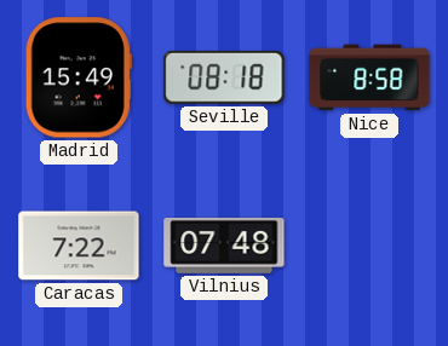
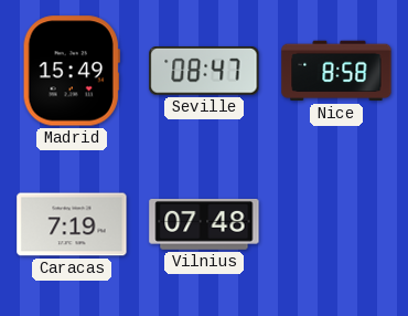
Seville: 08:18 -> 08:47
Caracas: 7:22 -> 7:19
